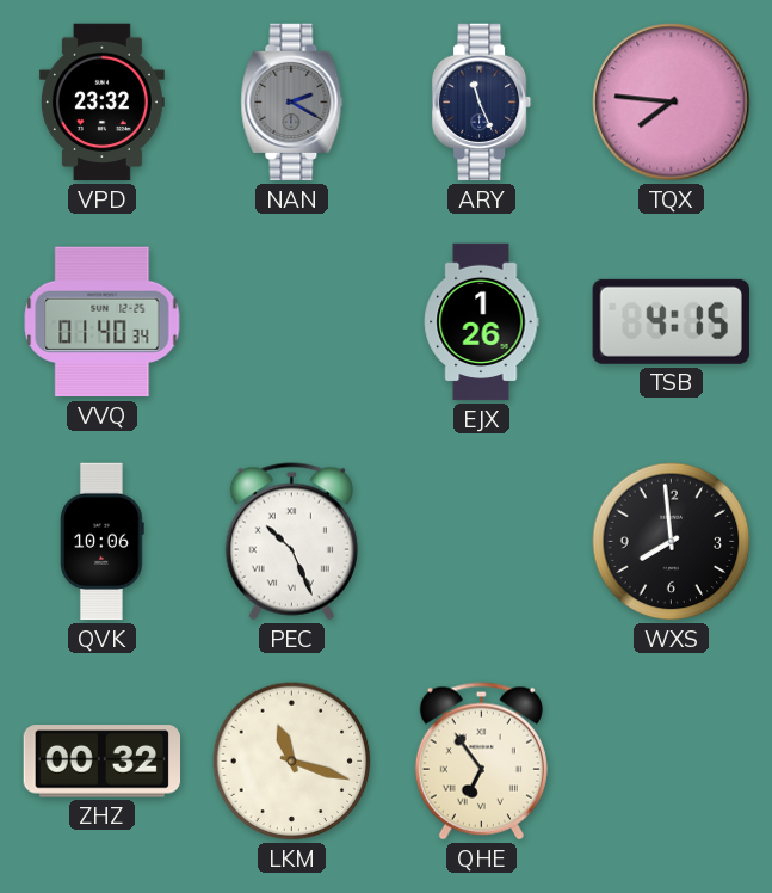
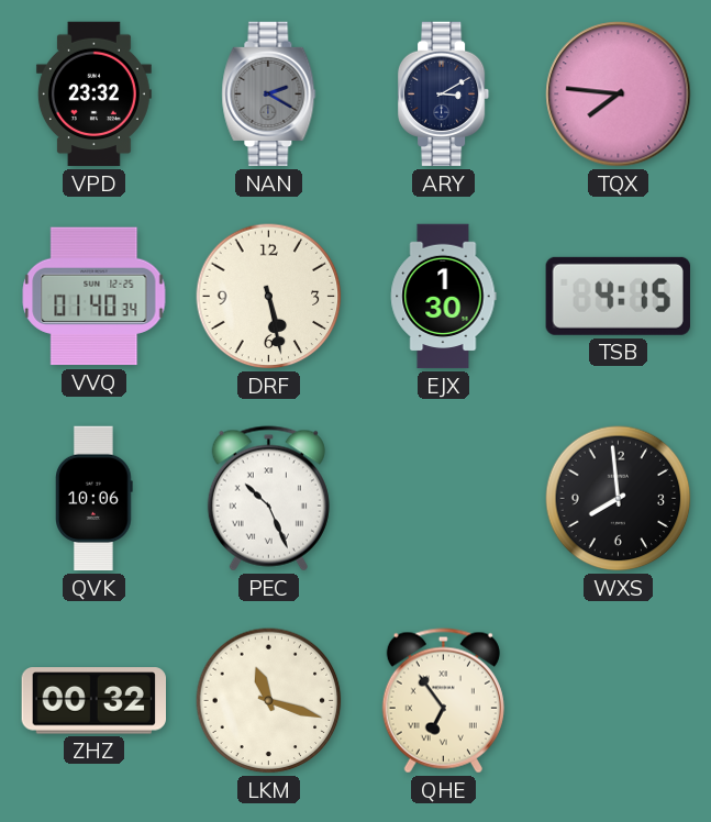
ARY: 11:26 -> 3:10
DRF: none -> 5:28
EJX: 1:26 -> 1:30
